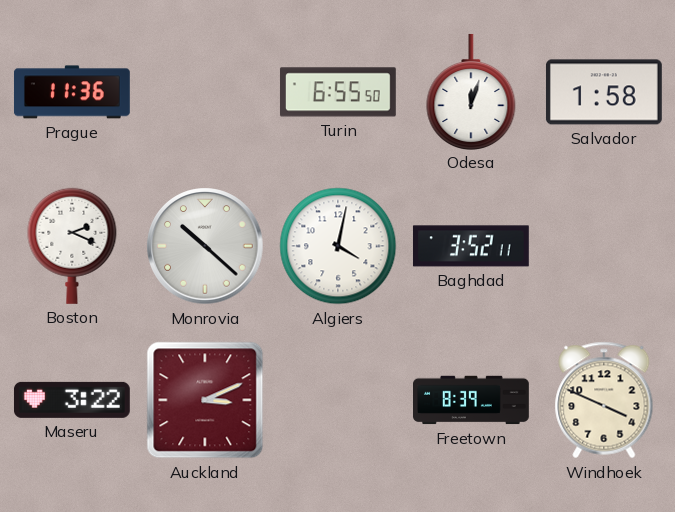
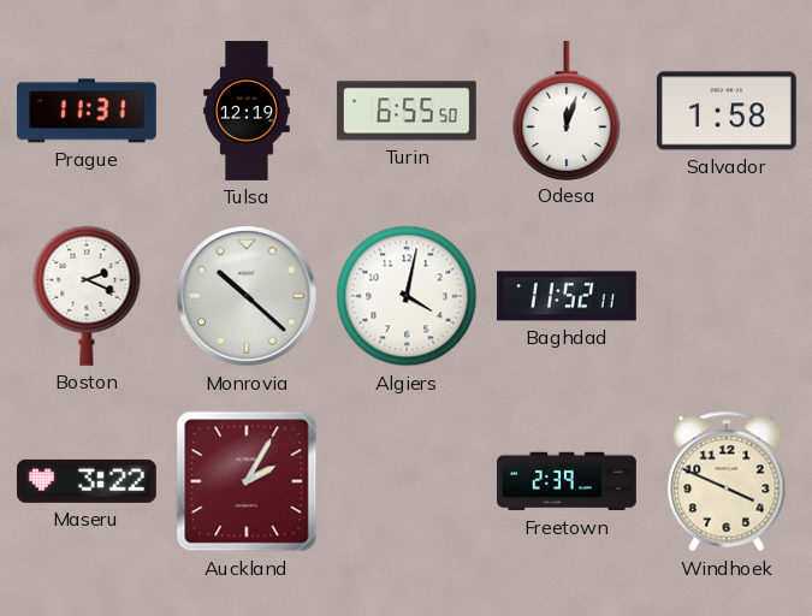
Prague: 11:36 -> 11:31
Tulsa: none -> 12:19
Baghdad: 3:52 -> 11:52
Auckland: 3:11 -> 2:05
Freetown: 8:39 -> 2:39
